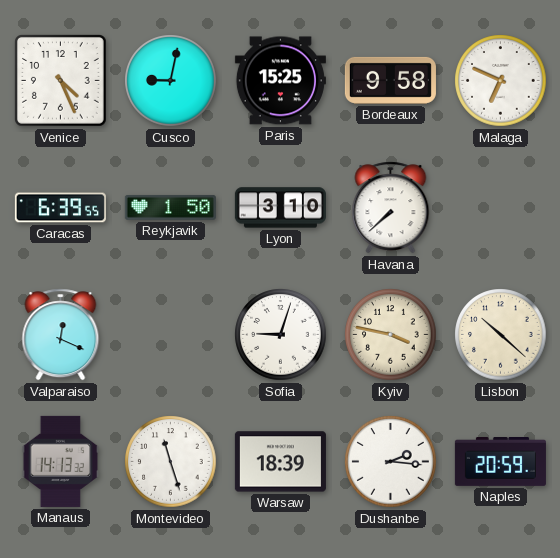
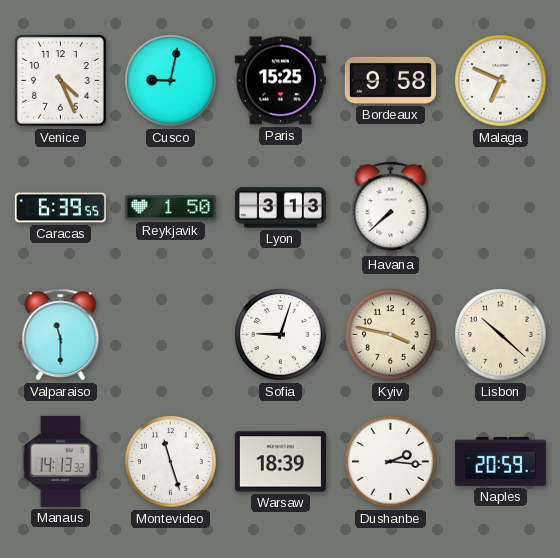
Lyon: 3:10 -> 3:13
Valparaiso: 12:19 -> 11:30
